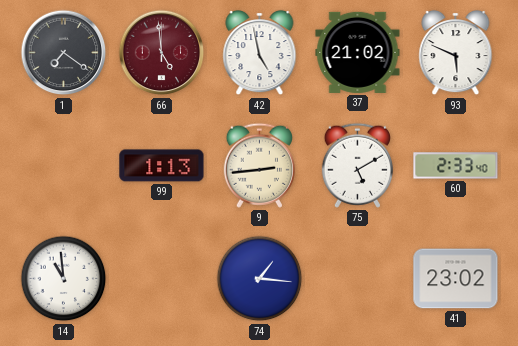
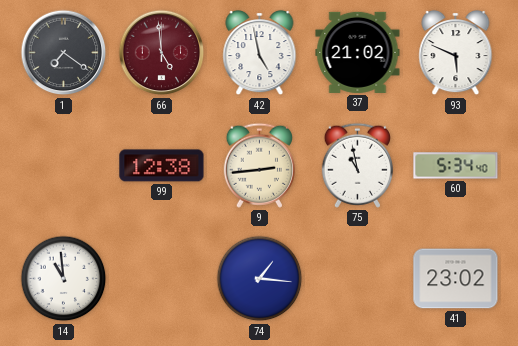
99: 1:13 -> 12:38
75: 5:10 -> 10:58
60: 2:33 -> 5:34
